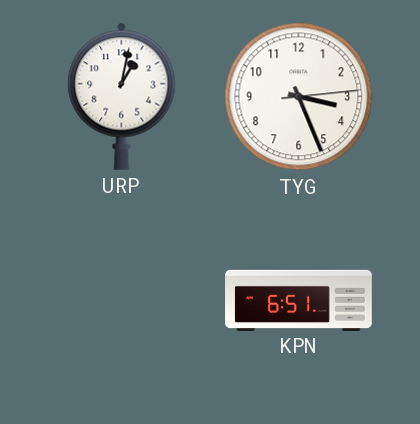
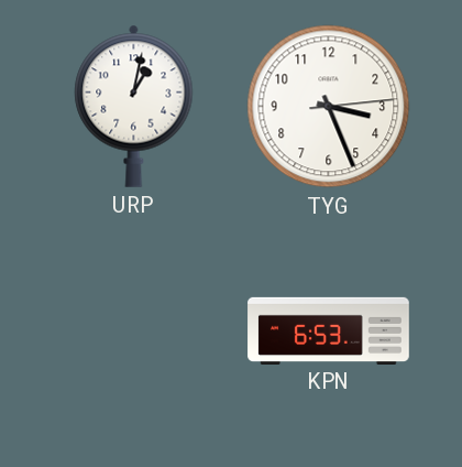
KPN: 6:51 -> 6:53
